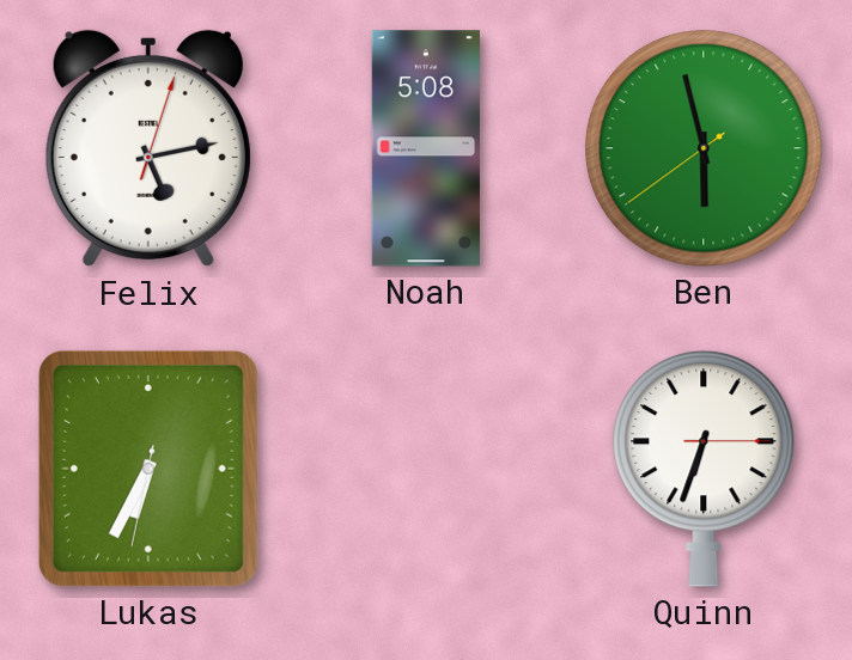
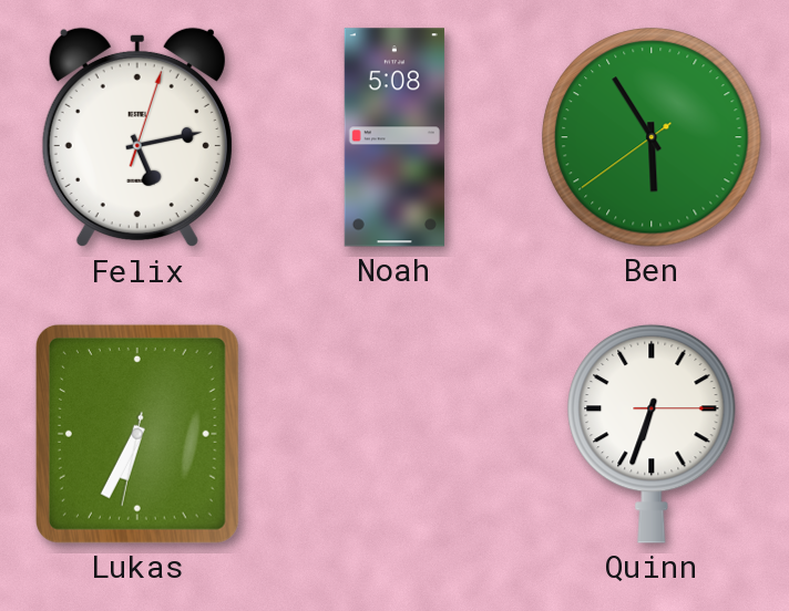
Ben: 5:57 -> 5:54
